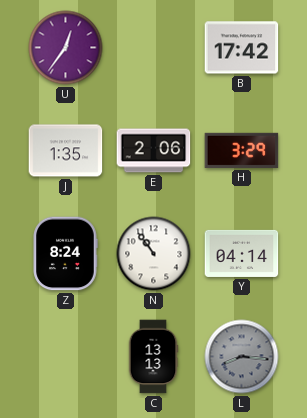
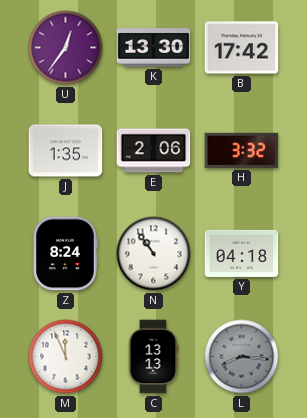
K: none -> 13:30
H: 3:29 -> 3:32
Y: 04:14 -> 04:18
M: none -> 11:56
